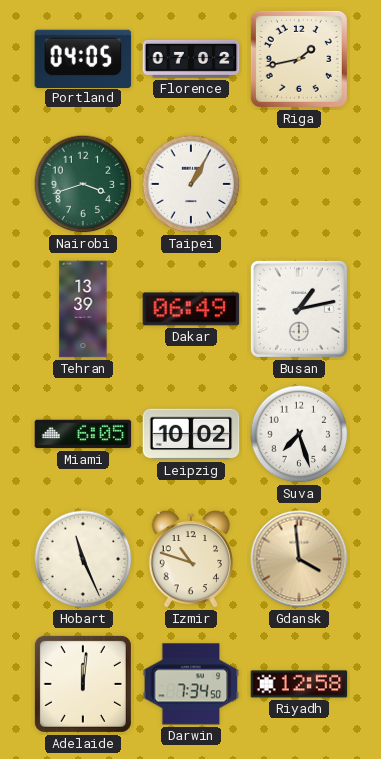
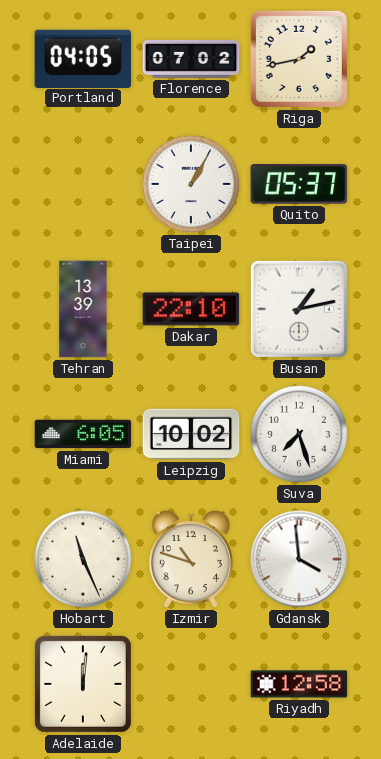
Nairobi: 3:42 -> none
Quito: none -> 05:37
Dakar: 06:49 -> 22:10
Gdansk dial: champagne -> white
Darwin: 7:34 -> none
